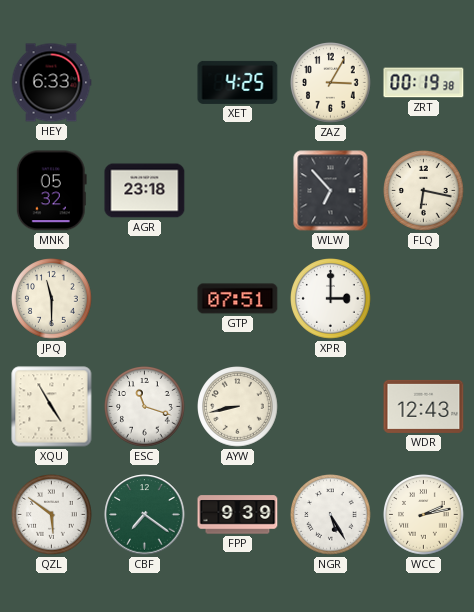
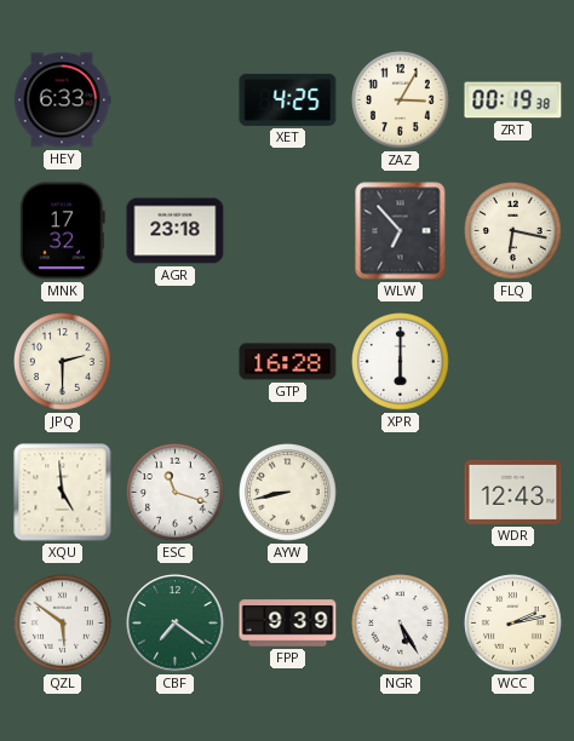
MNK: 05:32 -> 17:32
JPQ: 11:30 -> 2:30
GTP: 07:51 -> 16:28
XPR: 3:00 -> 6:00
XQU: 4:55 -> 4:59
